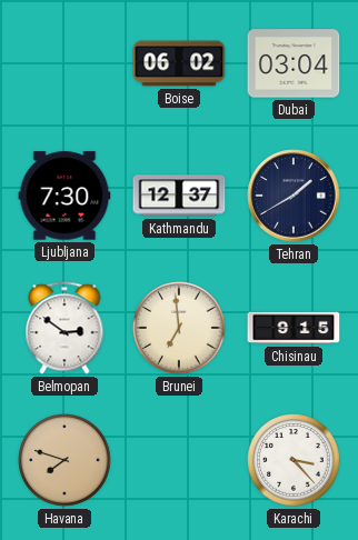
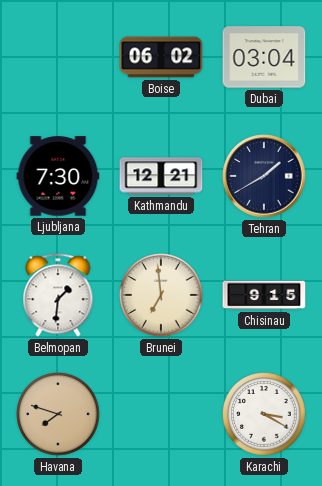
Kathmandu: 12:37 -> 12:21
Belmopan: 2:51 -> 1:31
Karachi: 3:23 -> 3:20
